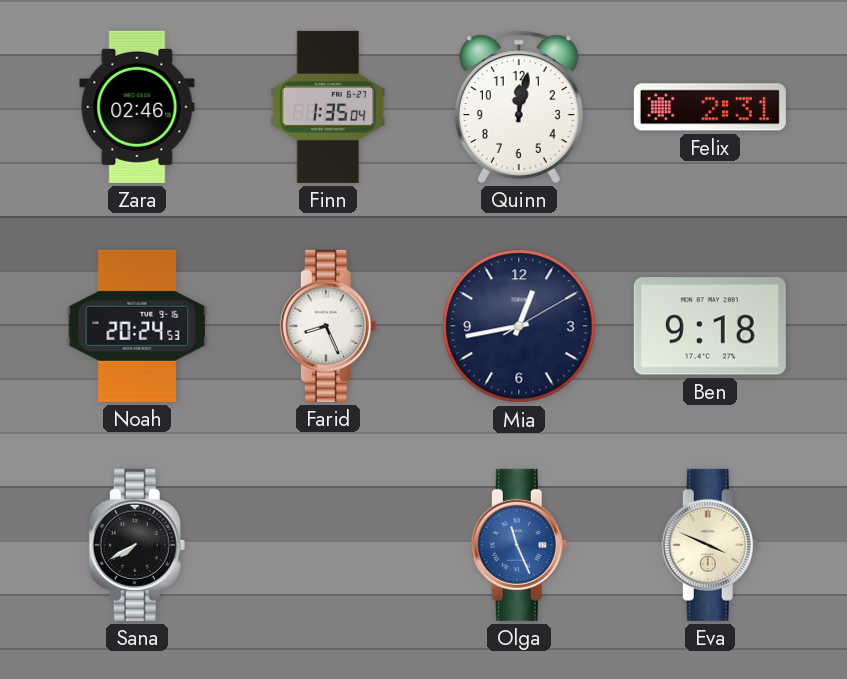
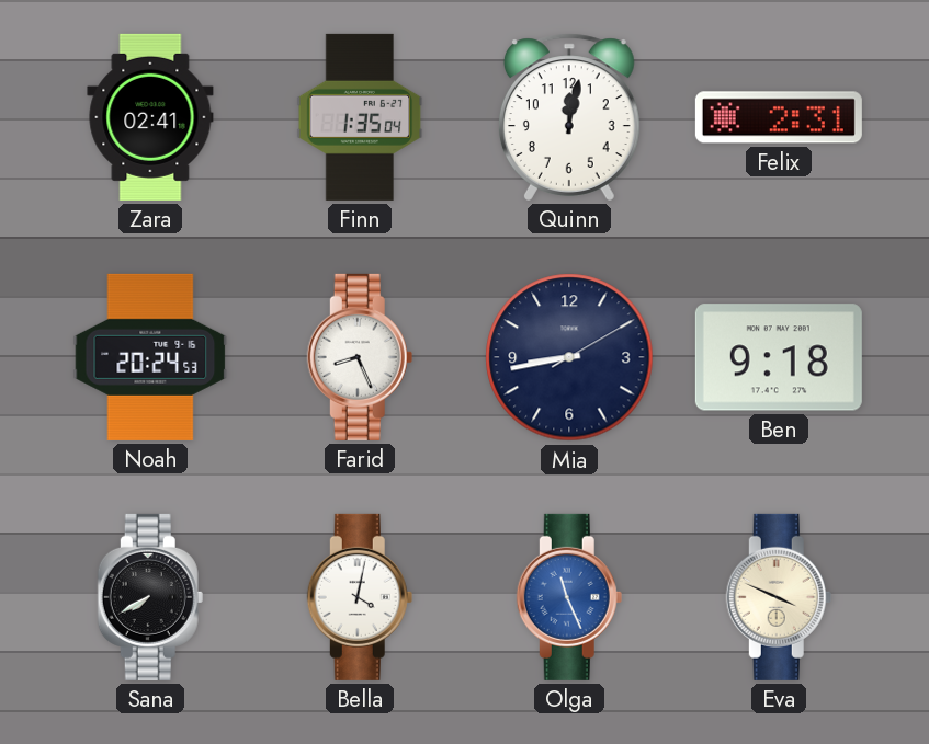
Zara: 02:46 -> 02:41
Mia: 12:43 -> 8:43
Bella: none -> 4:02
